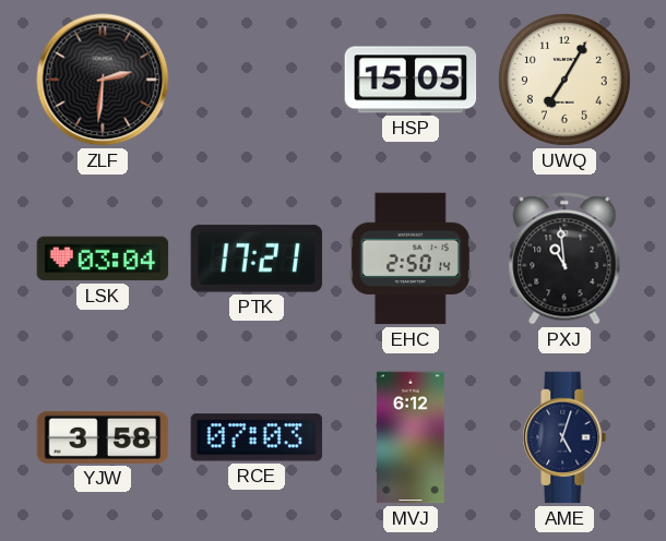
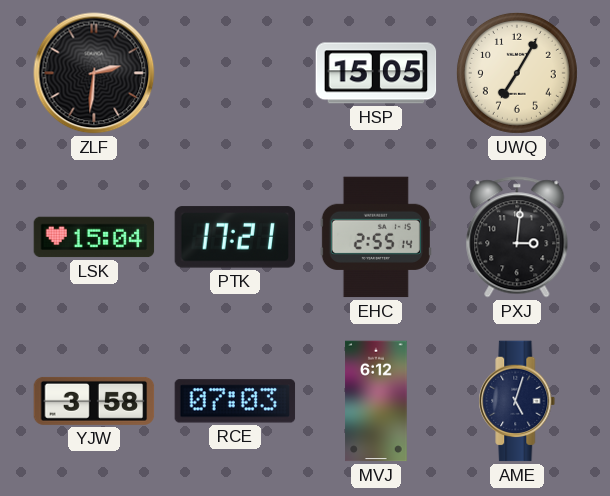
LSK: 03:04 -> 15:04
EHC: 2:50 -> 2:55
PXJ: 10:59 -> 3:01
